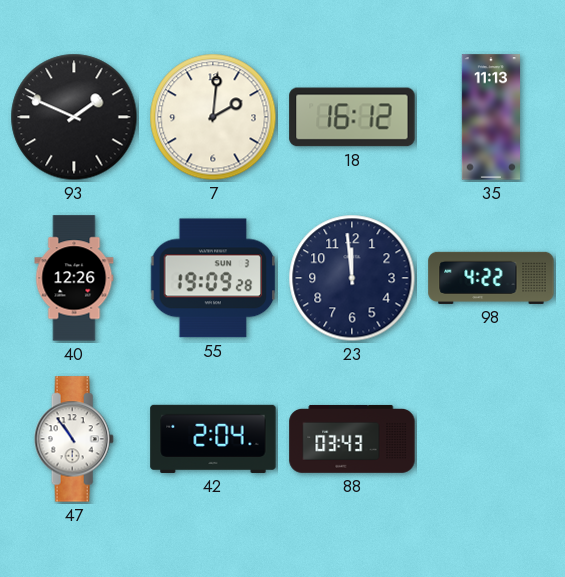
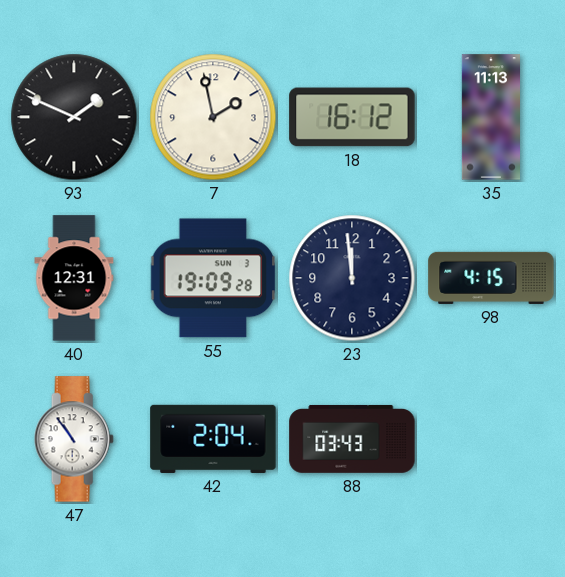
7: 2:01 -> 1:58
40: 12:26 -> 12:31
98: 4:22 -> 4:15
